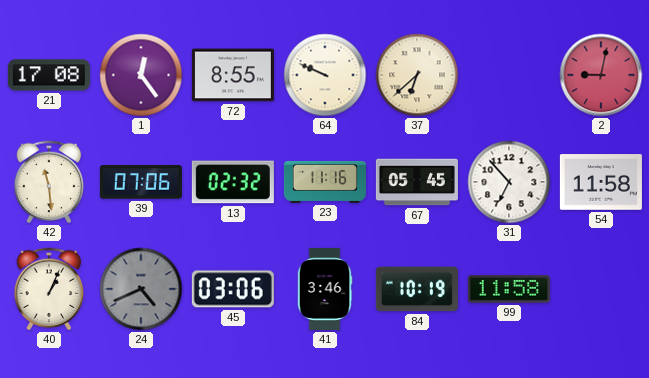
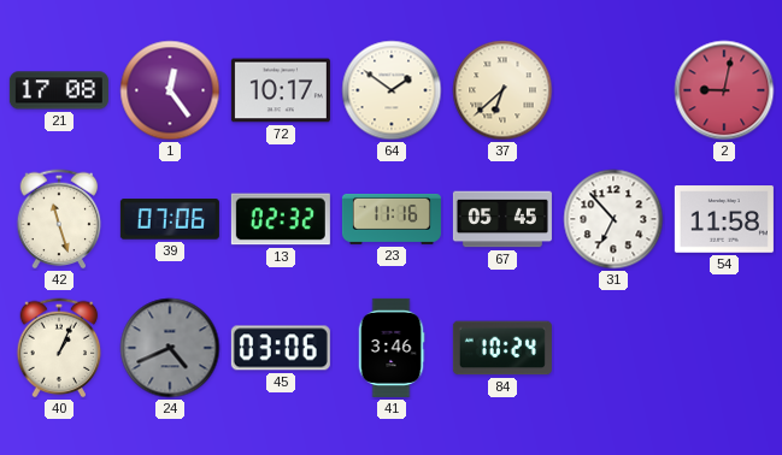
72: 8:55 -> 10:17
64: 9:49 -> 1:51
42: 11:29 -> 11:27
84: 10:19 -> 10:24
99: 11:58 -> none
